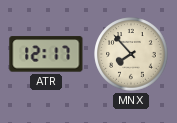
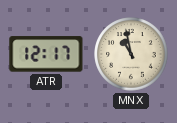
MNX: 7:53 -> 10:58
